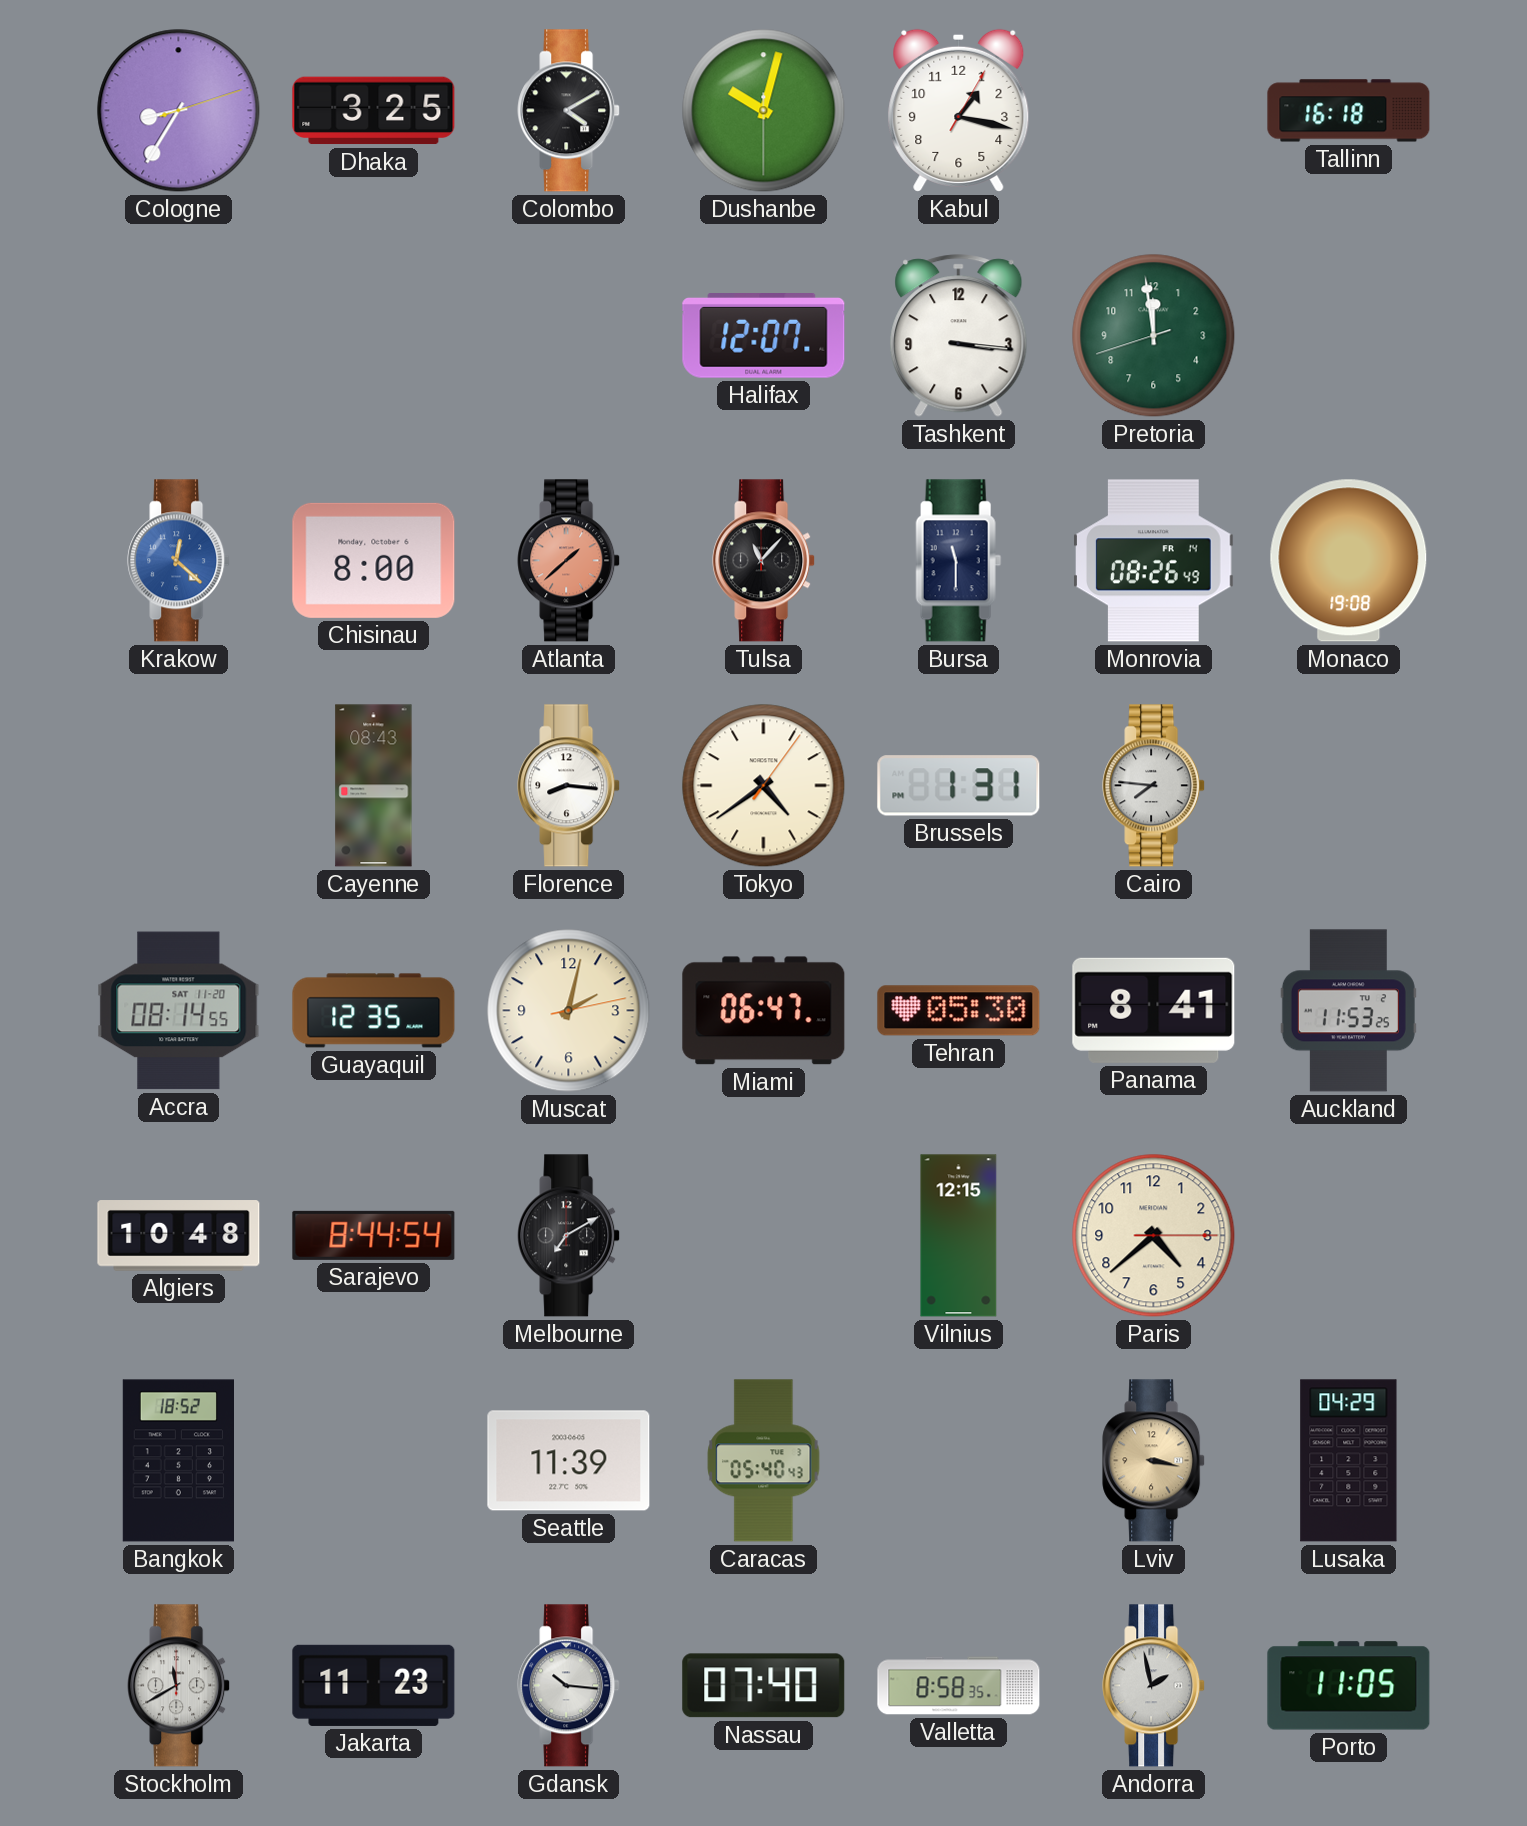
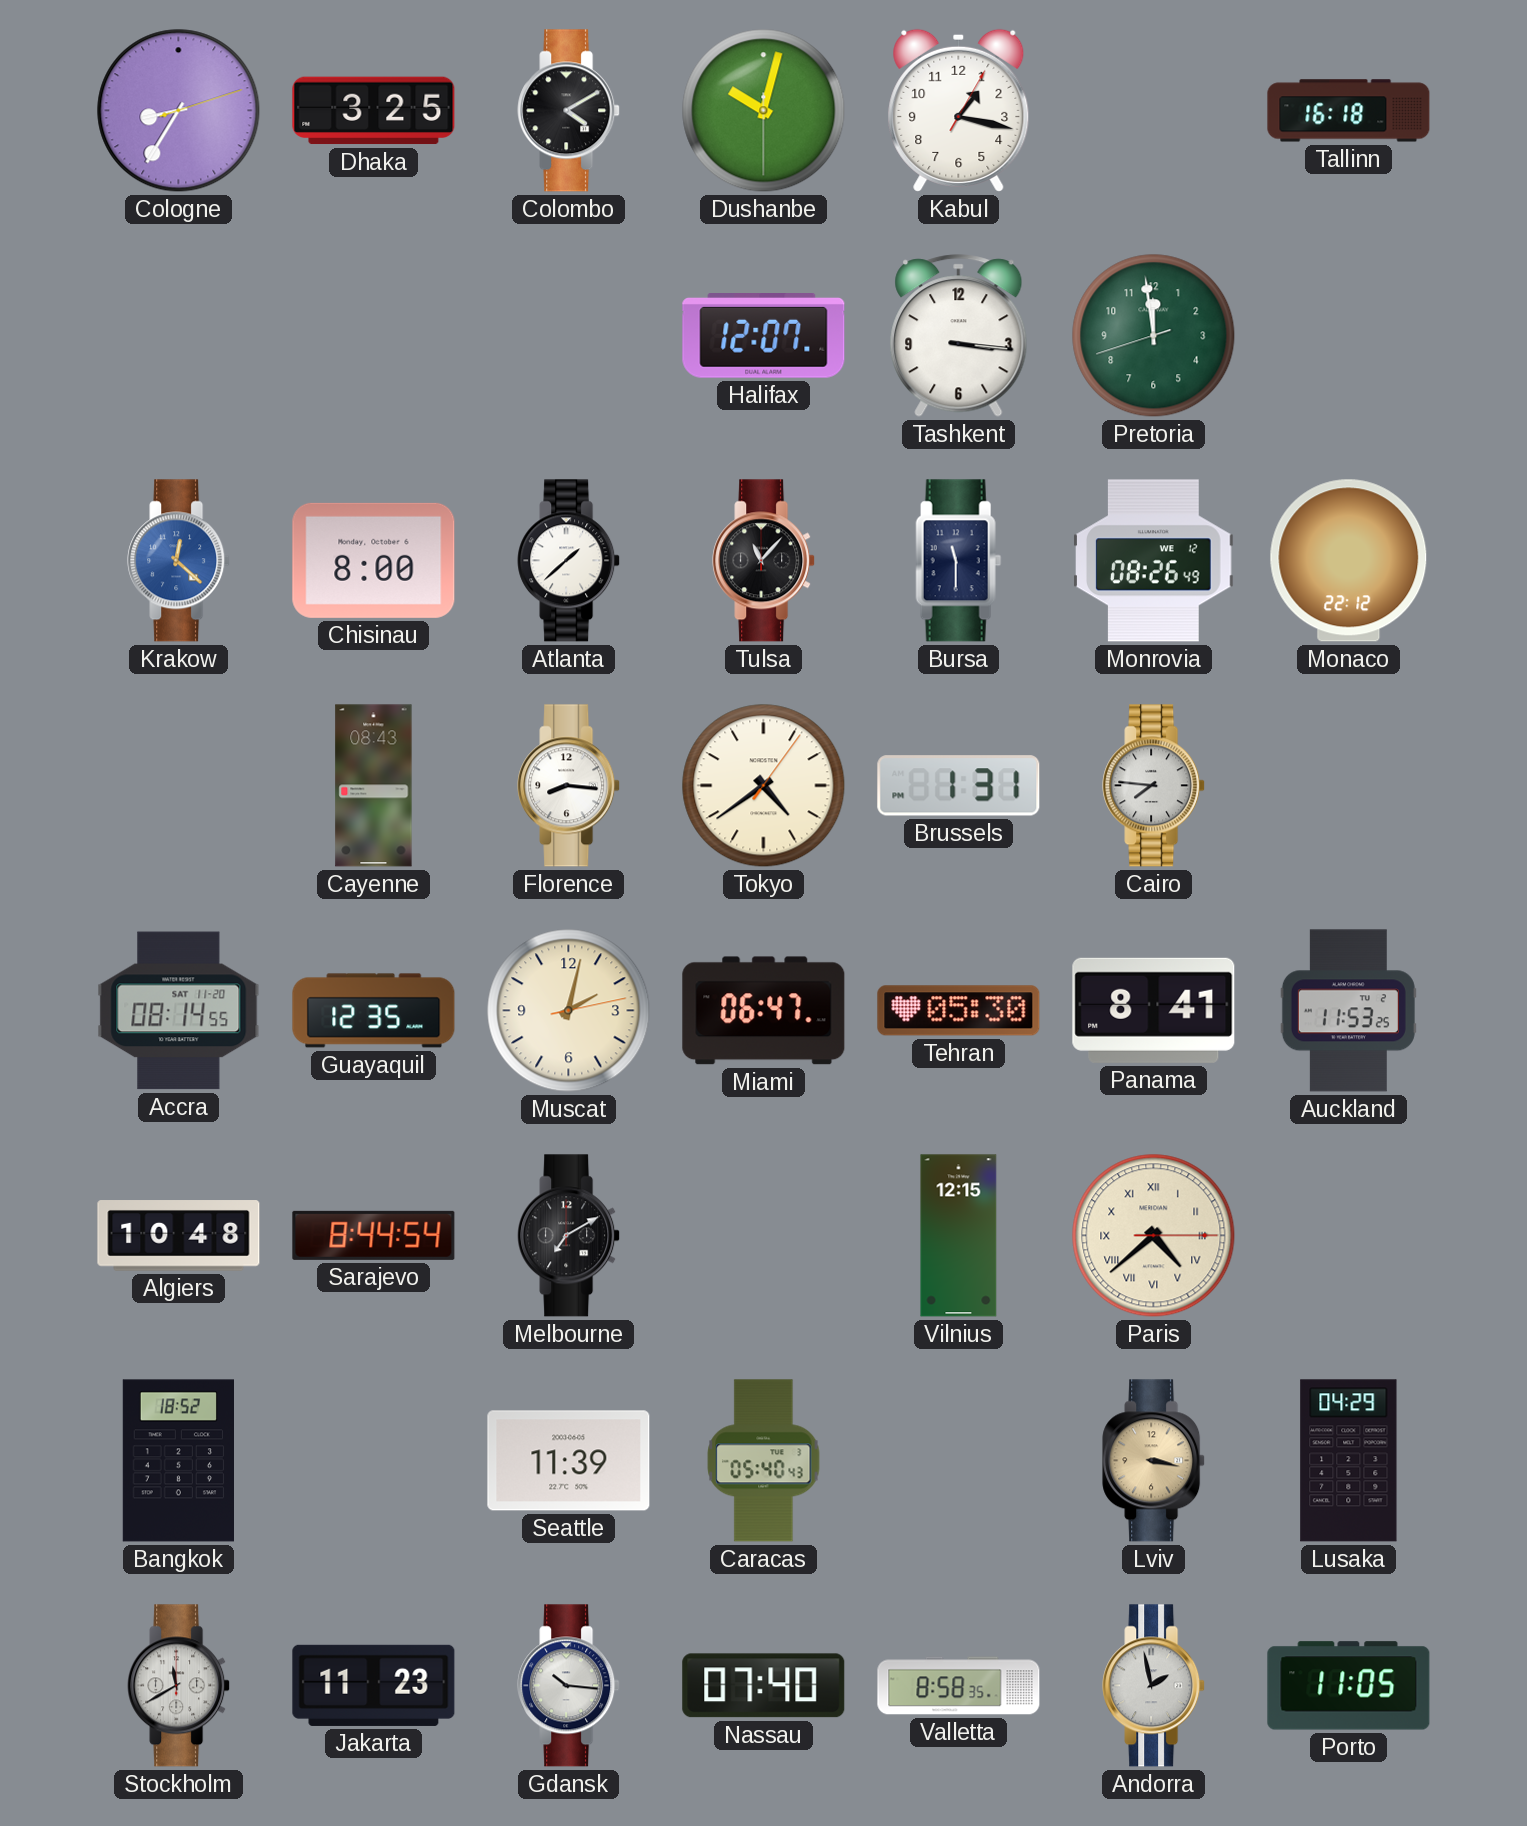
Atlanta dial: salmon -> white
Monrovia date: FR 14 -> WE 12
Monaco: 19:08 -> 22:12
Paris numerals: Arabic -> Roman
